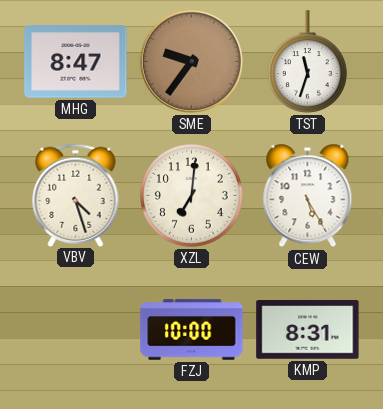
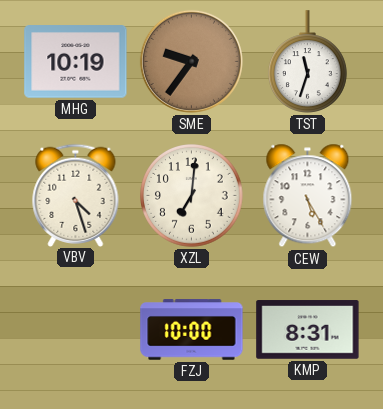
MHG: 8:47 -> 10:19
